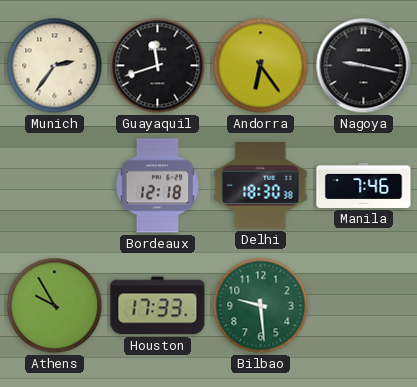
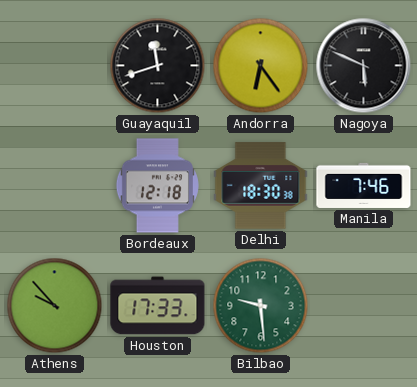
Munich: 2:36 -> none
Nagoya: 9:17 -> 5:49
Athens: 9:55 -> 9:53
